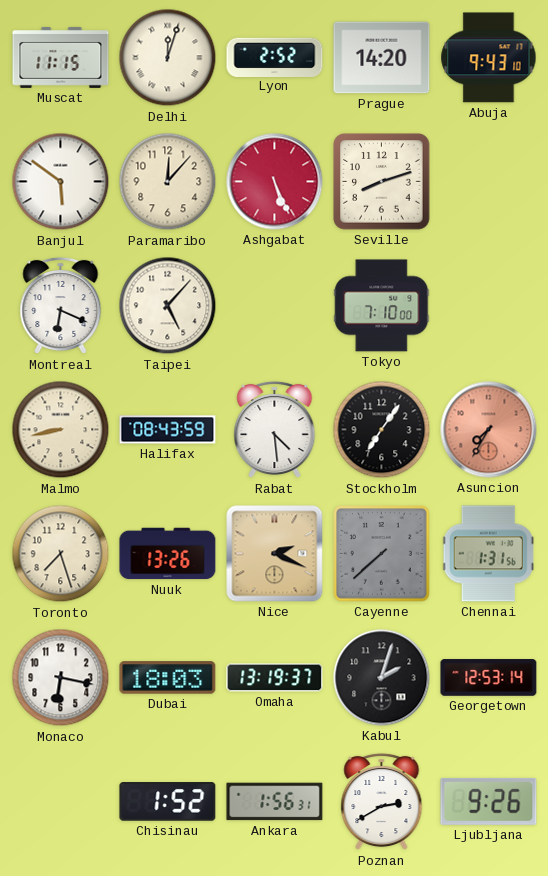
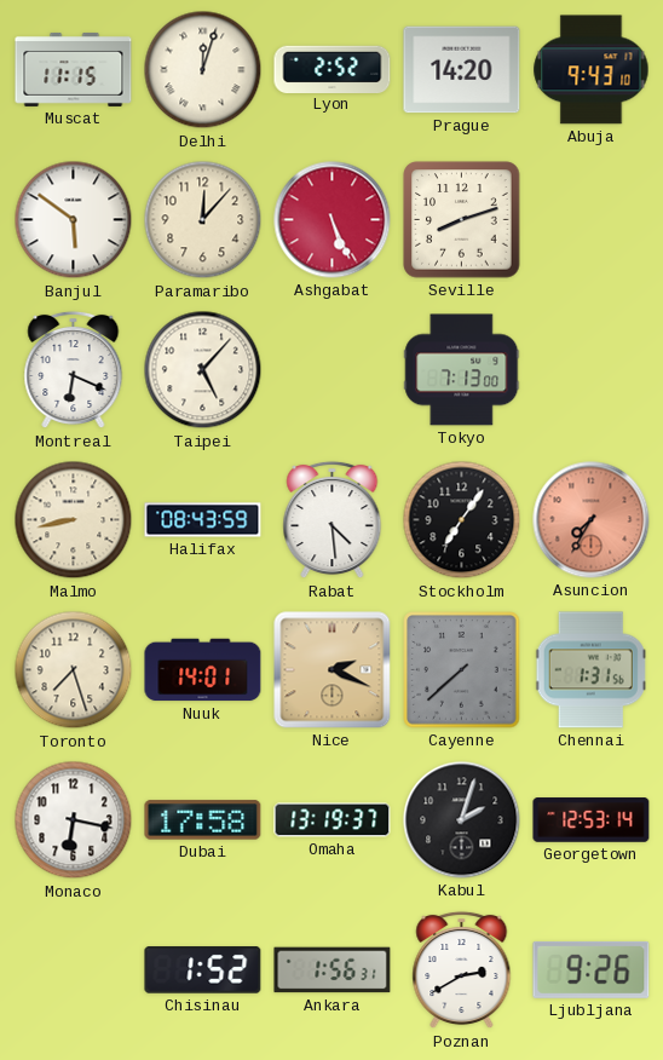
Tokyo: 7:10 -> 7:13
Nuuk: 13:26 -> 14:01
Dubai: 18:03 -> 17:58
